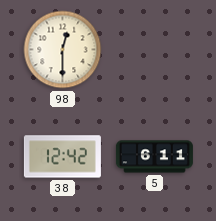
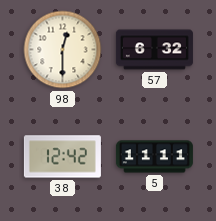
57: none -> 6:32
5: 6:11 -> 11:11
